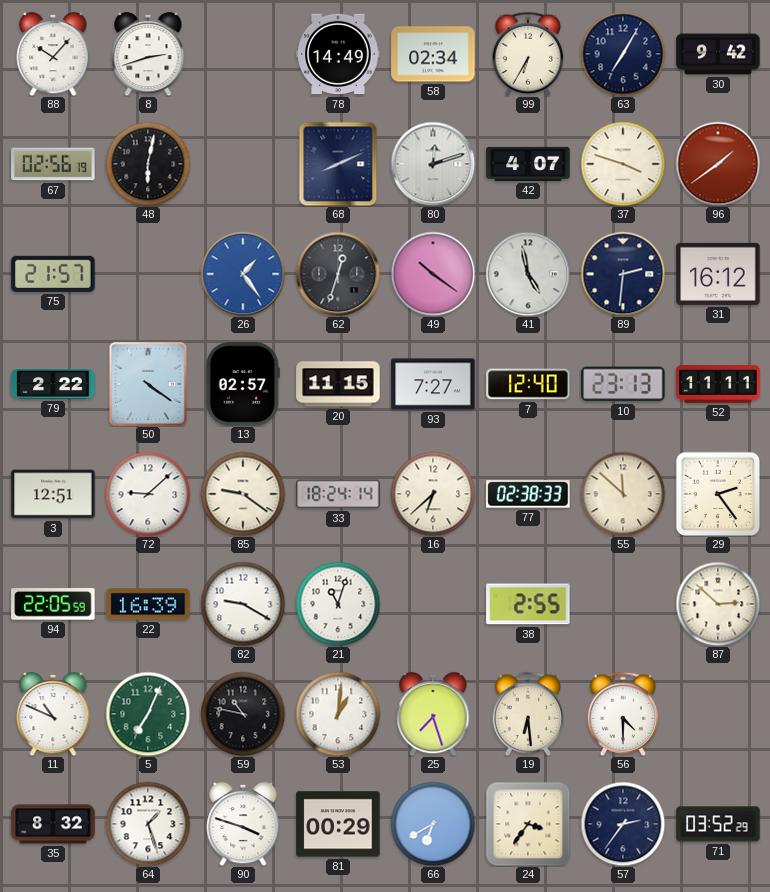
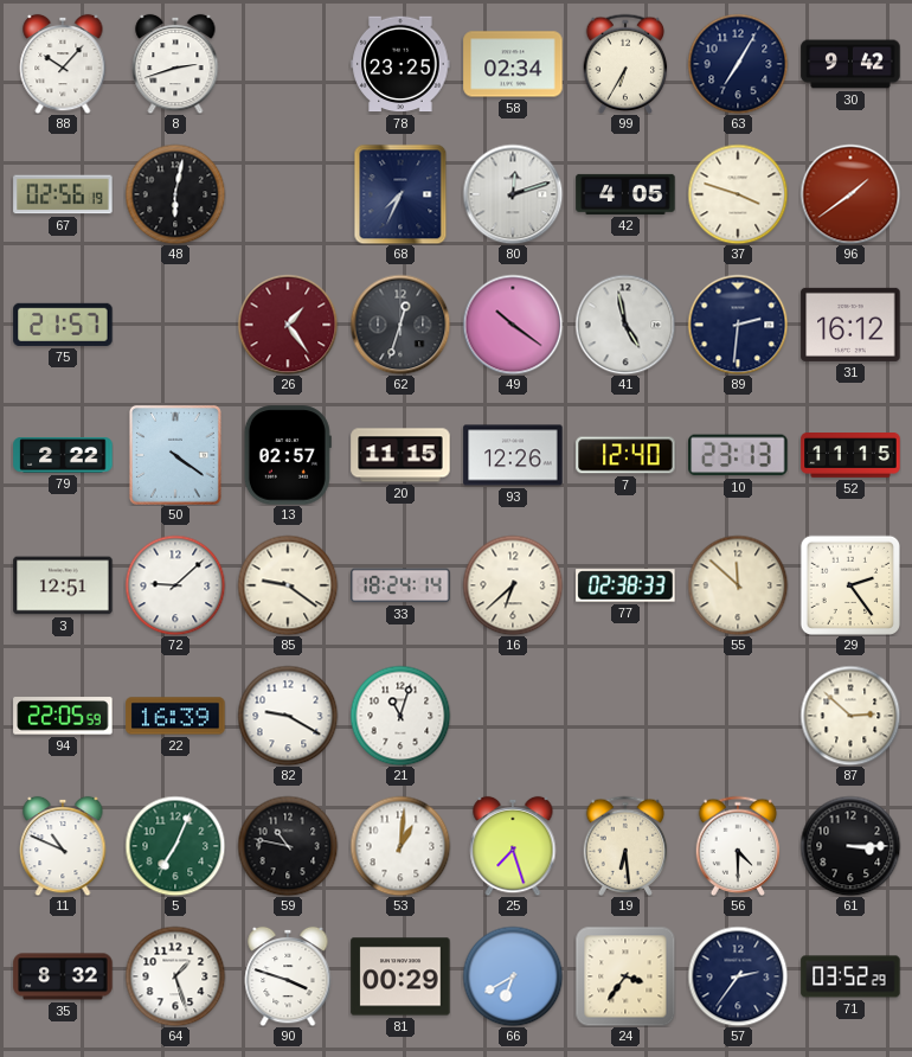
78: 14:49 -> 23:25
68: 8:11 -> 7:34
42: 4:07 -> 4:05
26 dial: blue -> burgundy
93: 7:27 -> 12:26
52: 11:11 -> 11:15
38: 2:55 -> none
61: none -> 3:15
